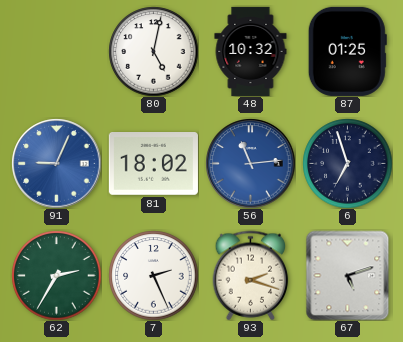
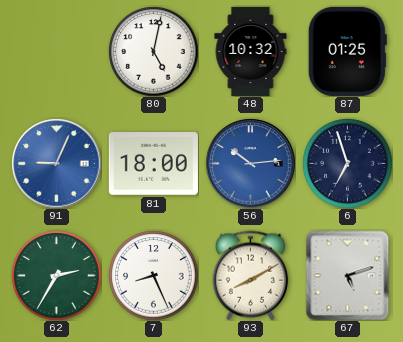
81: 18:02 -> 18:00
56: 11:14 -> 10:14
7: 2:26 -> 8:26
93: 2:18 -> 8:10
